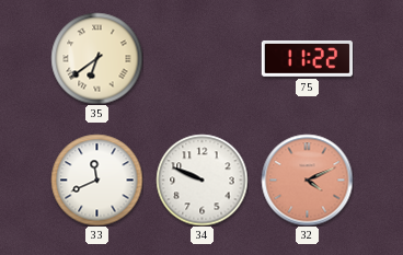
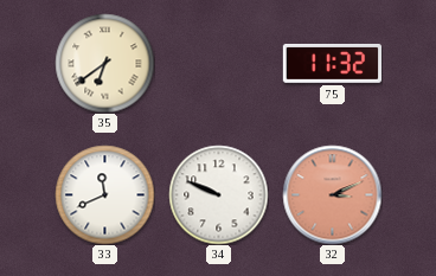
75: 11:22 -> 11:32
32: 4:11 -> 3:11
